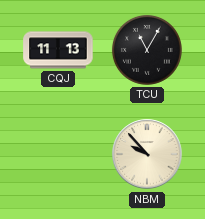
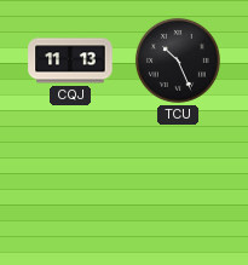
TCU: 11:05 -> 10:26
NBM: 9:53 -> none
